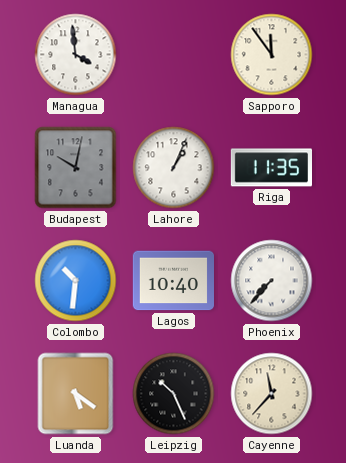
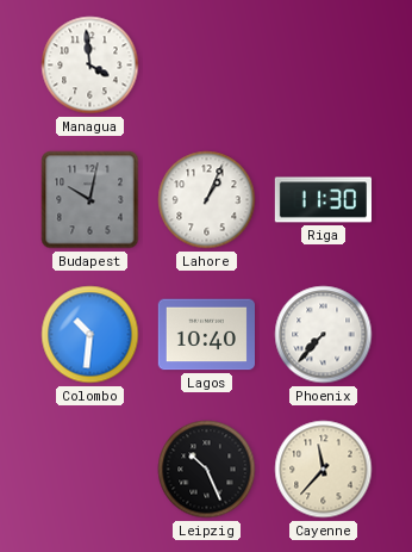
Sapporo: 11:54 -> none
Riga: 11:35 -> 11:30
Luanda: 5:21 -> none
